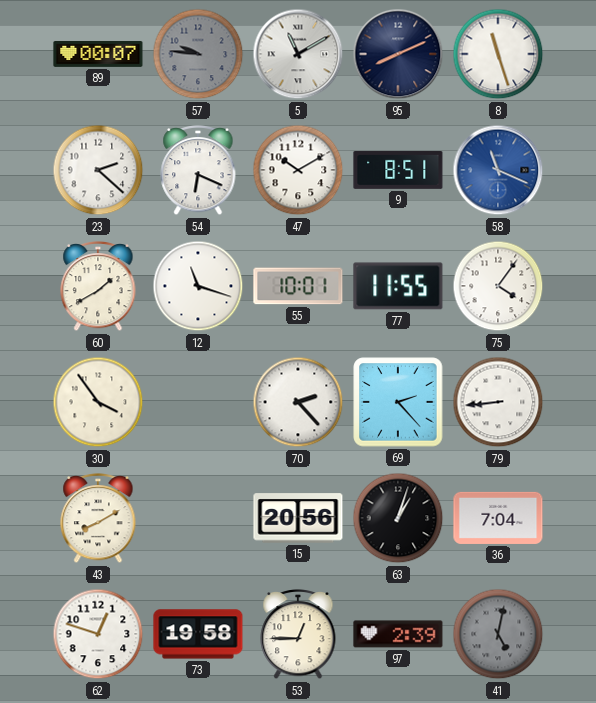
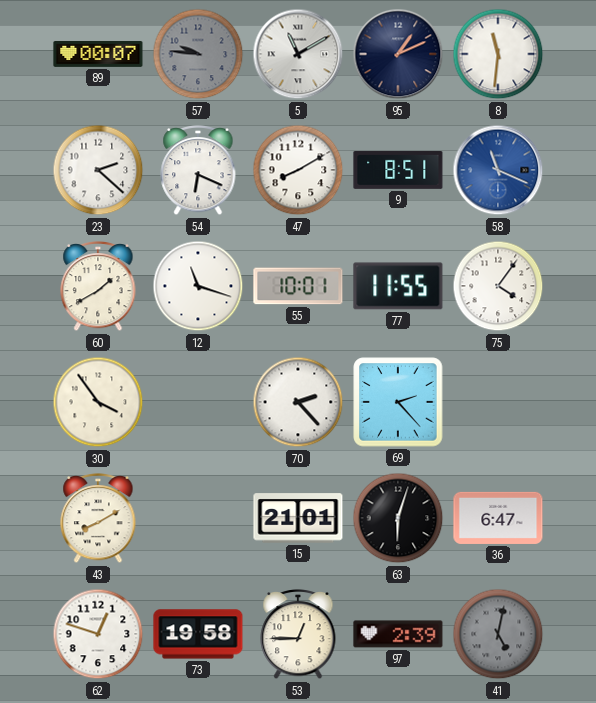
95: 8:11 -> 1:11
8: 11:27 -> 11:31
47: 10:10 -> 8:10
79: 8:44 -> none
15: 20:56 -> 21:01
63: 1:03 -> 6:03
36: 7:04 -> 6:47
